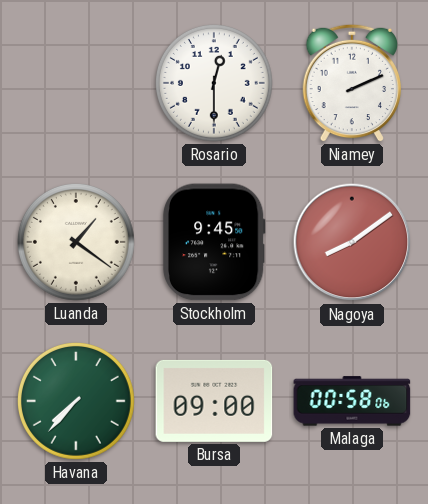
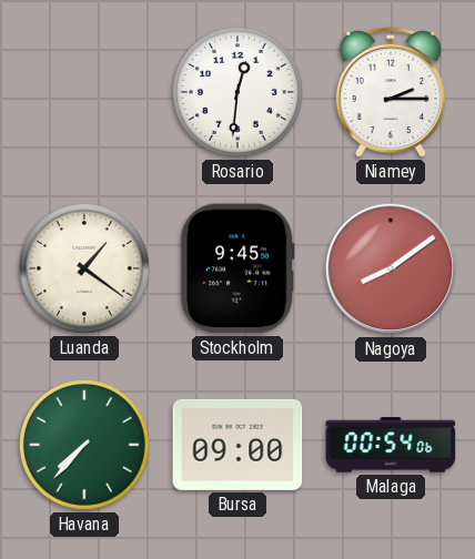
Rosario: 12:30 -> 12:31
Niamey: 2:11 -> 2:15
Malaga: 00:58 -> 00:54
